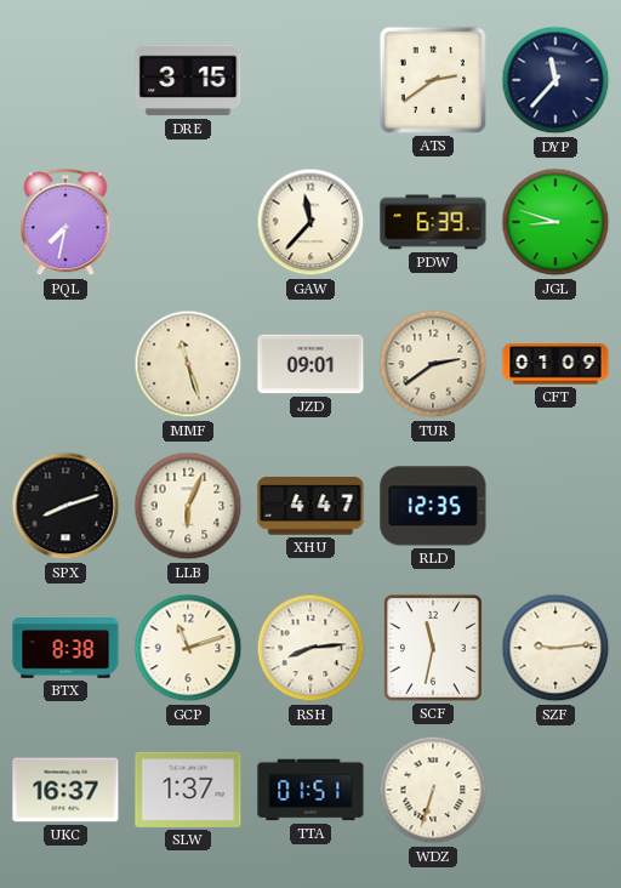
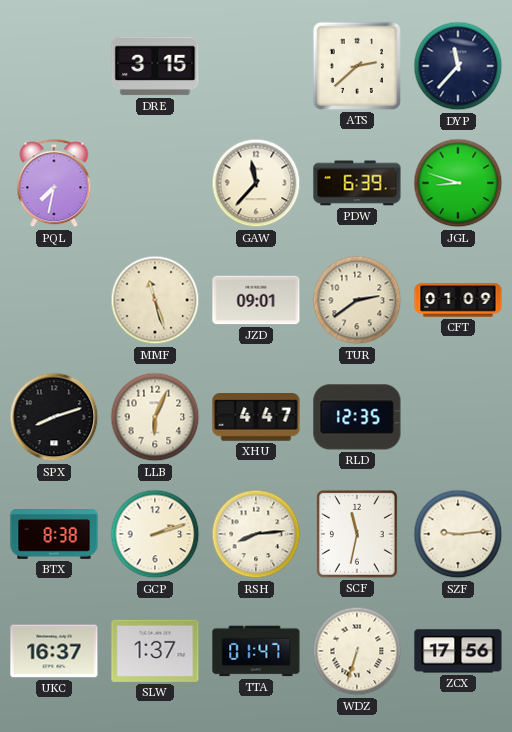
ATS: 2:39 -> 2:38
GCP: 11:12 -> 2:12
TTA: 01:51 -> 01:47
ZCX: none -> 17:56
